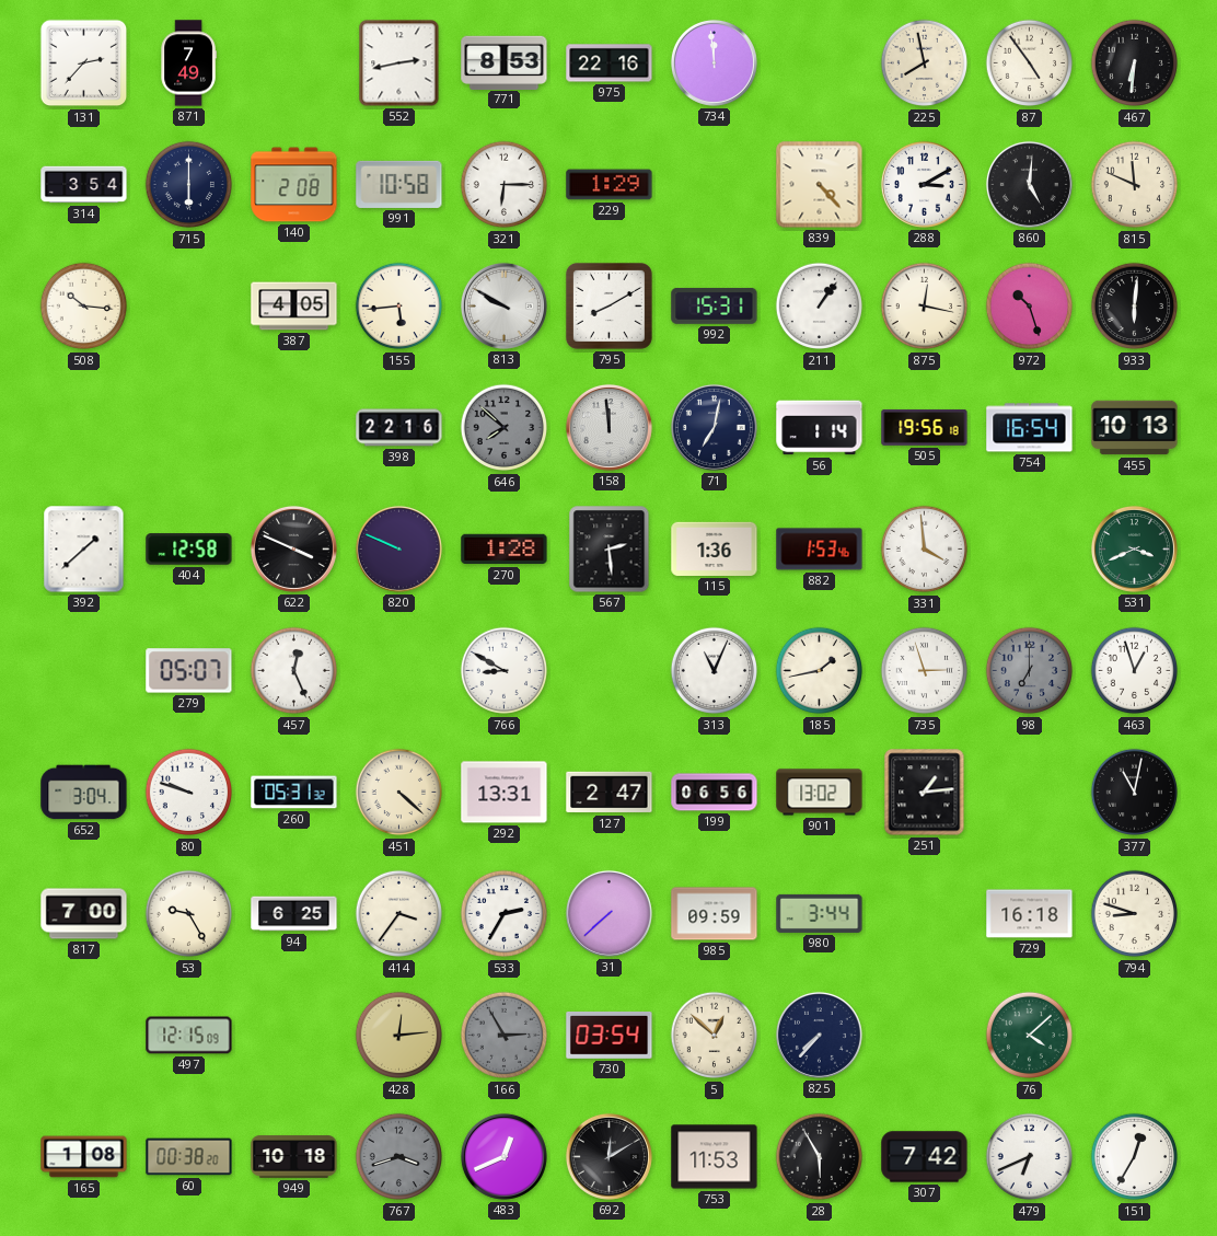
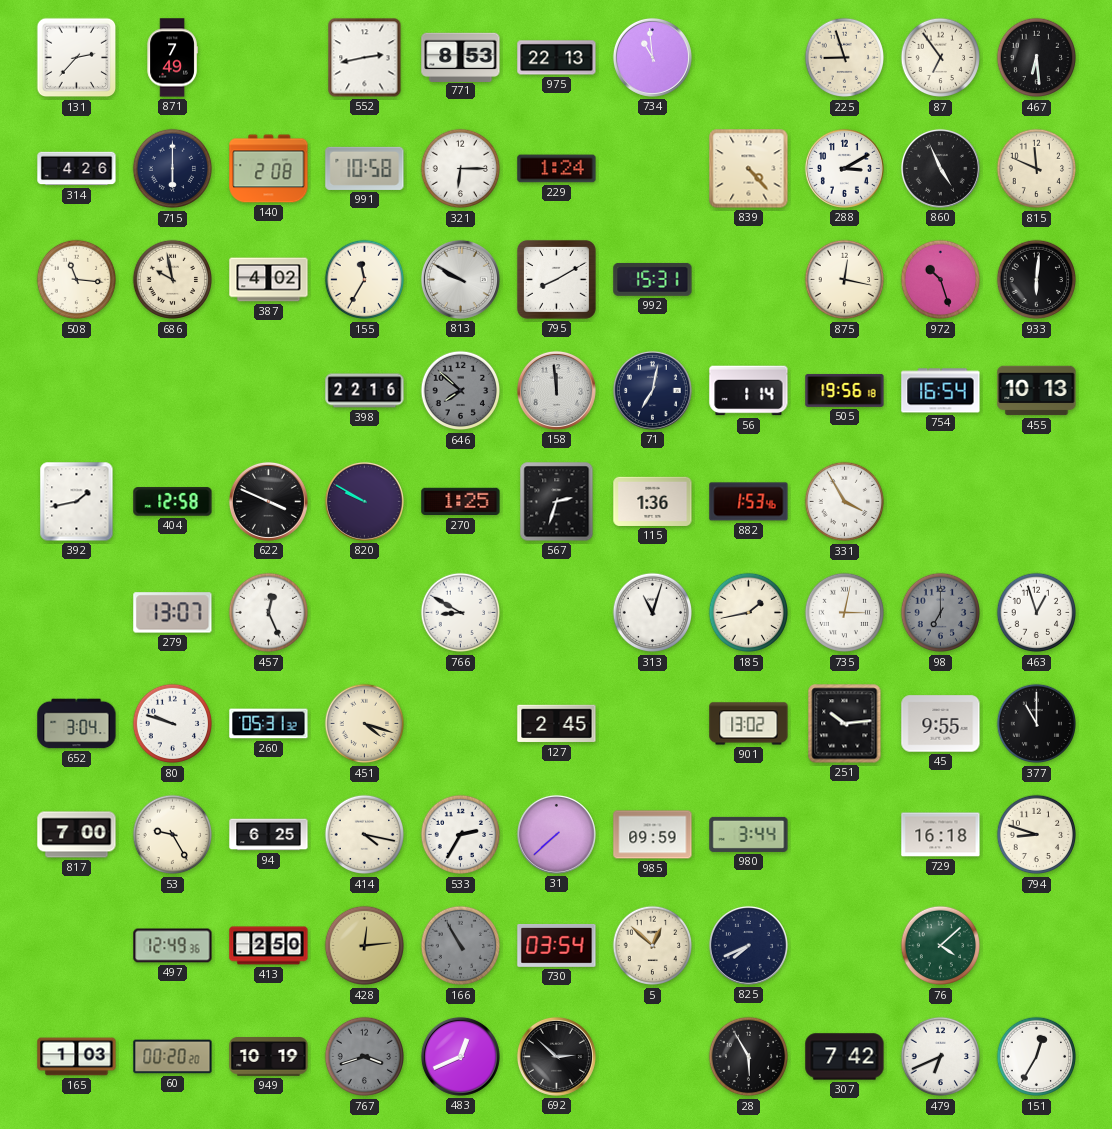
975: 22:16 -> 22:13
734: 11:59 -> 10:59
225: 7:58 -> 8:57
87: 4:54 -> 6:54
467: 6:31 -> 6:29
314: 3:54 -> 4:26
229: 1:29 -> 1:24
860: 5:01 -> 4:56
508: 10:16 -> 11:16
686: none -> 9:58
387: 4:05 -> 4:02
155: 5:44 -> 11:35
211: 1:06 -> none
392: 1:38 -> 1:43
820: 9:49 -> 9:50
270: 1:28 -> 1:25
567: 2:29 -> 2:33
331: 3:59 -> 3:55
531: 3:41 -> none
279: 05:07 -> 13:07
313: 11:04 -> 11:03
735: 2:57 -> 3:02
451: 4:22 -> 4:18
292: 13:31 -> none
127: 2:47 -> 2:45
199: 06:56 -> none
251: 1:14 -> 10:14
45: none -> 9:55
377: 11:02 -> 11:00
414: 3:36 -> 4:17
497: 12:15 -> 12:49
413: none -> 2:50
166: 2:55 -> 10:55
825: 7:37 -> 7:41
165: 1:08 -> 1:03
60: 00:38 -> 00:20
949: 10:18 -> 10:19
692: 12:10 -> 2:52
753: 11:53 -> none
